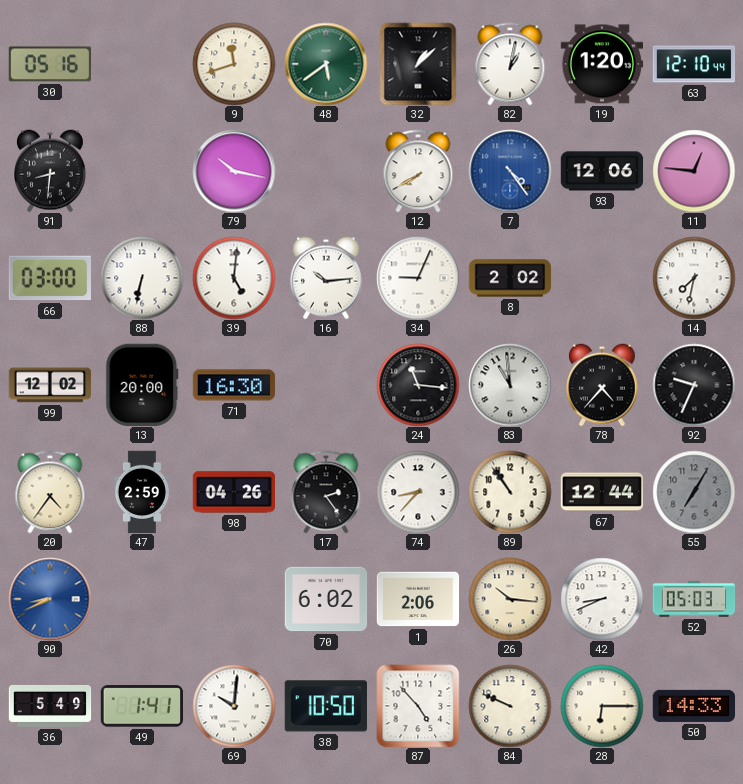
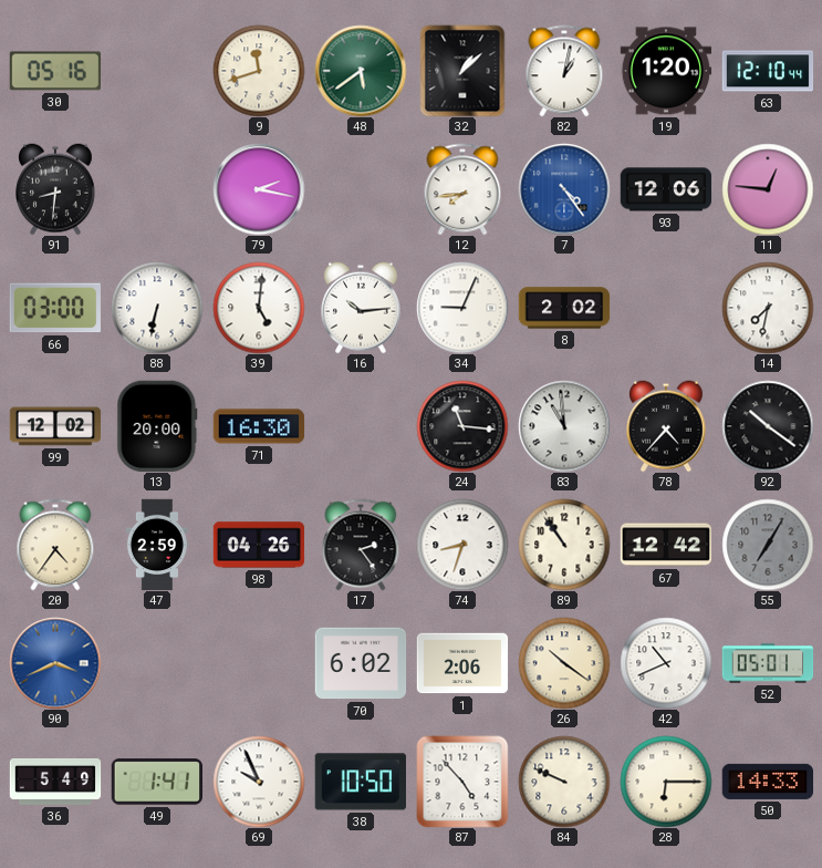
79: 10:17 -> 2:17
12: 7:40 -> 7:44
92: 9:34 -> 10:21
74: 8:37 -> 8:33
67: 12:44 -> 12:42
90: 8:41 -> 3:41
26: 10:16 -> 10:21
42: 8:41 -> 10:41
52: 05:03 -> 05:01
69: 10:01 -> 9:56
